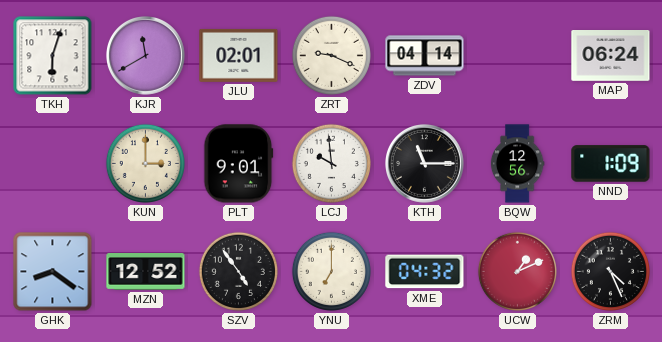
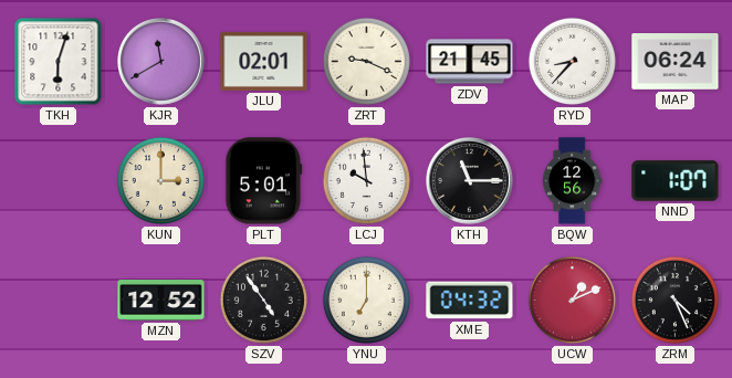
ZDV: 04:14 -> 21:45
RYD: none -> 8:37
PLT: 9:01 -> 5:01
NND: 1:09 -> 1:07
GHK: 8:21 -> none
